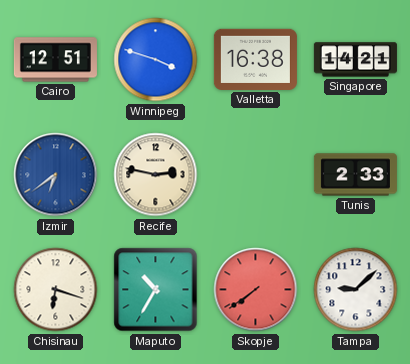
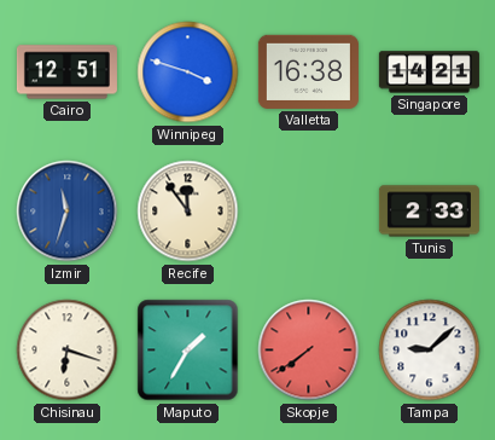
Izmir: 6:39 -> 11:33
Recife: 2:47 -> 11:54
Maputo: 10:35 -> 1:35
